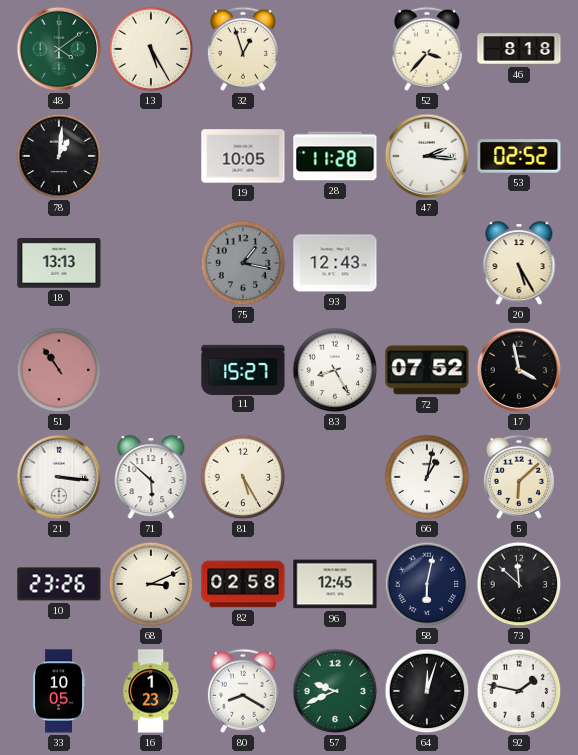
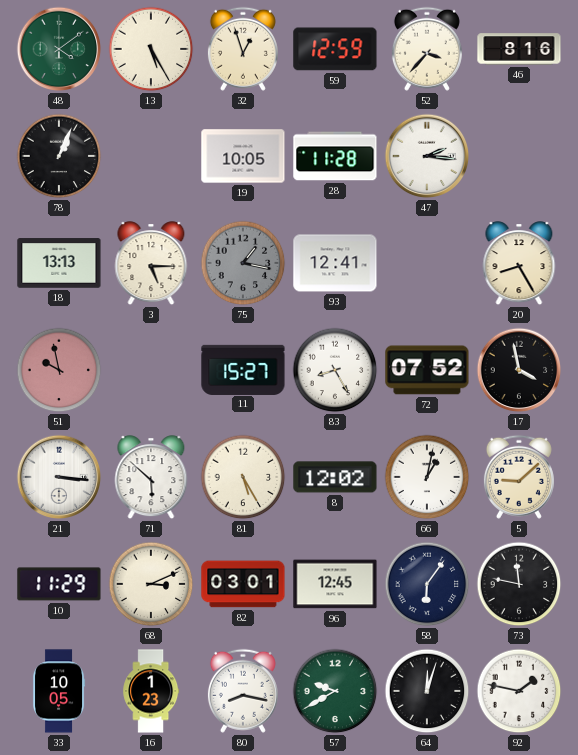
59: none -> 12:59
46: 8:18 -> 8:16
78: 1:01 -> 1:04
53: 02:52 -> none
3: none -> 5:15
93: 12:43 -> 12:41
20: 5:25 -> 8:25
51: 10:54 -> 9:58
8: none -> 12:02
5: 6:08 -> 9:08
10: 23:26 -> 11:29
82: 02:58 -> 03:01
58: 6:02 -> 6:06
73: 11:52 -> 11:47
80: 8:20 -> 8:17
57: 9:41 -> 9:40
